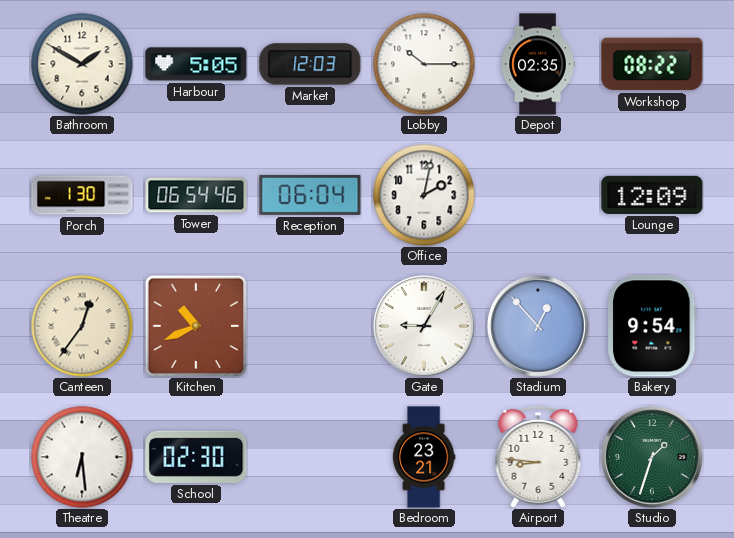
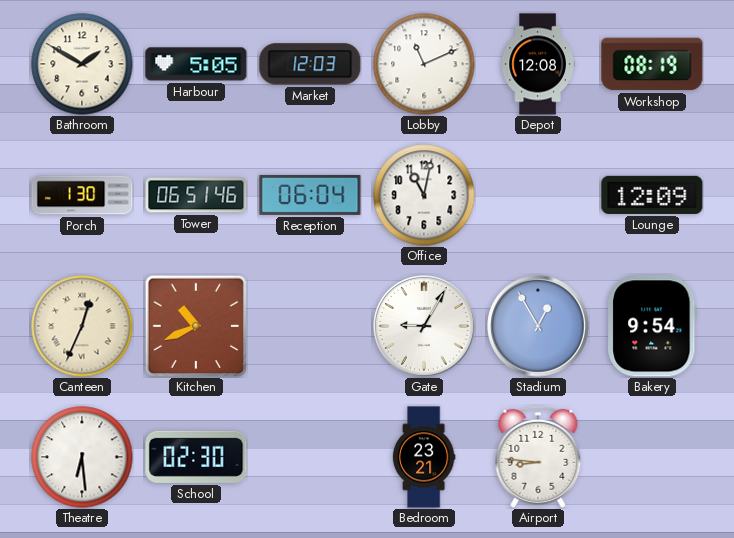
Lobby: 10:15 -> 11:11
Depot: 02:35 -> 12:08
Workshop: 08:22 -> 08:19
Tower: 06:54 -> 06:51
Office: 2:02 -> 11:02
Canteen: 12:36 -> 12:34
Stadium: 12:53 -> 12:55
Studio: 1:33 -> none
